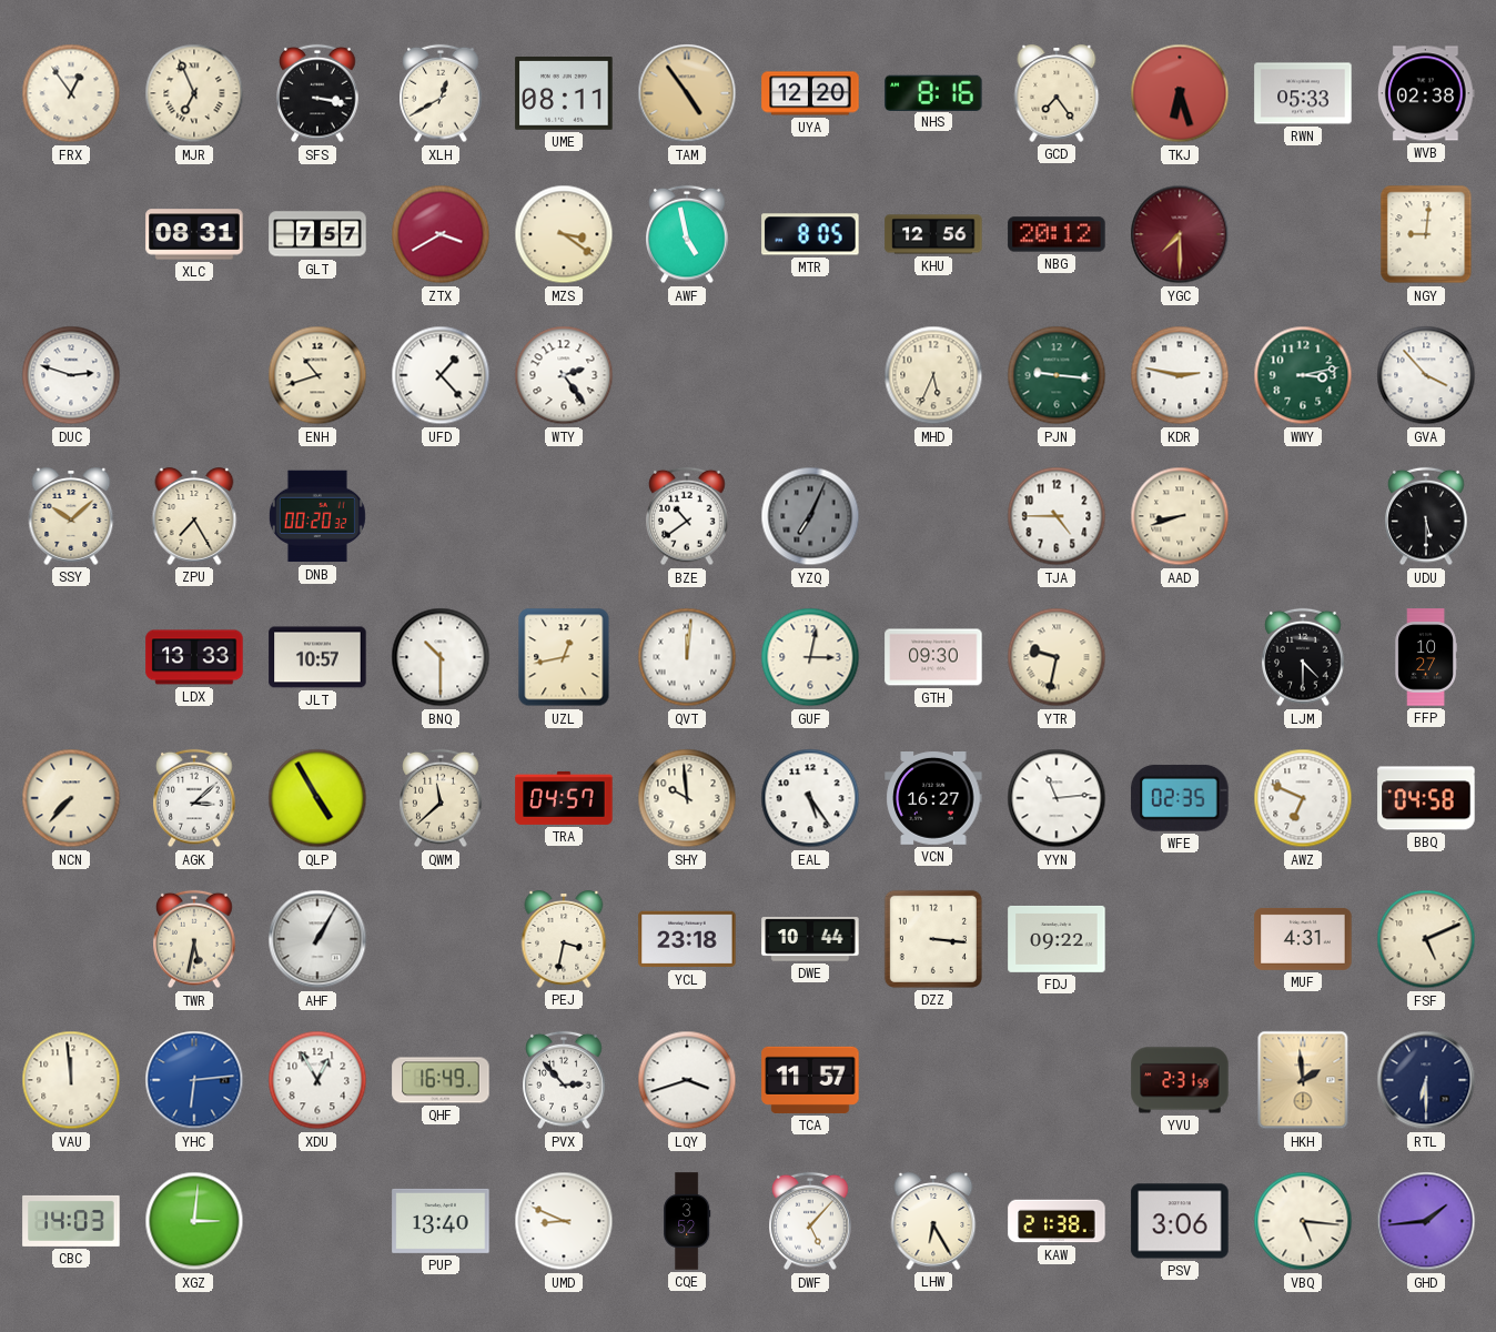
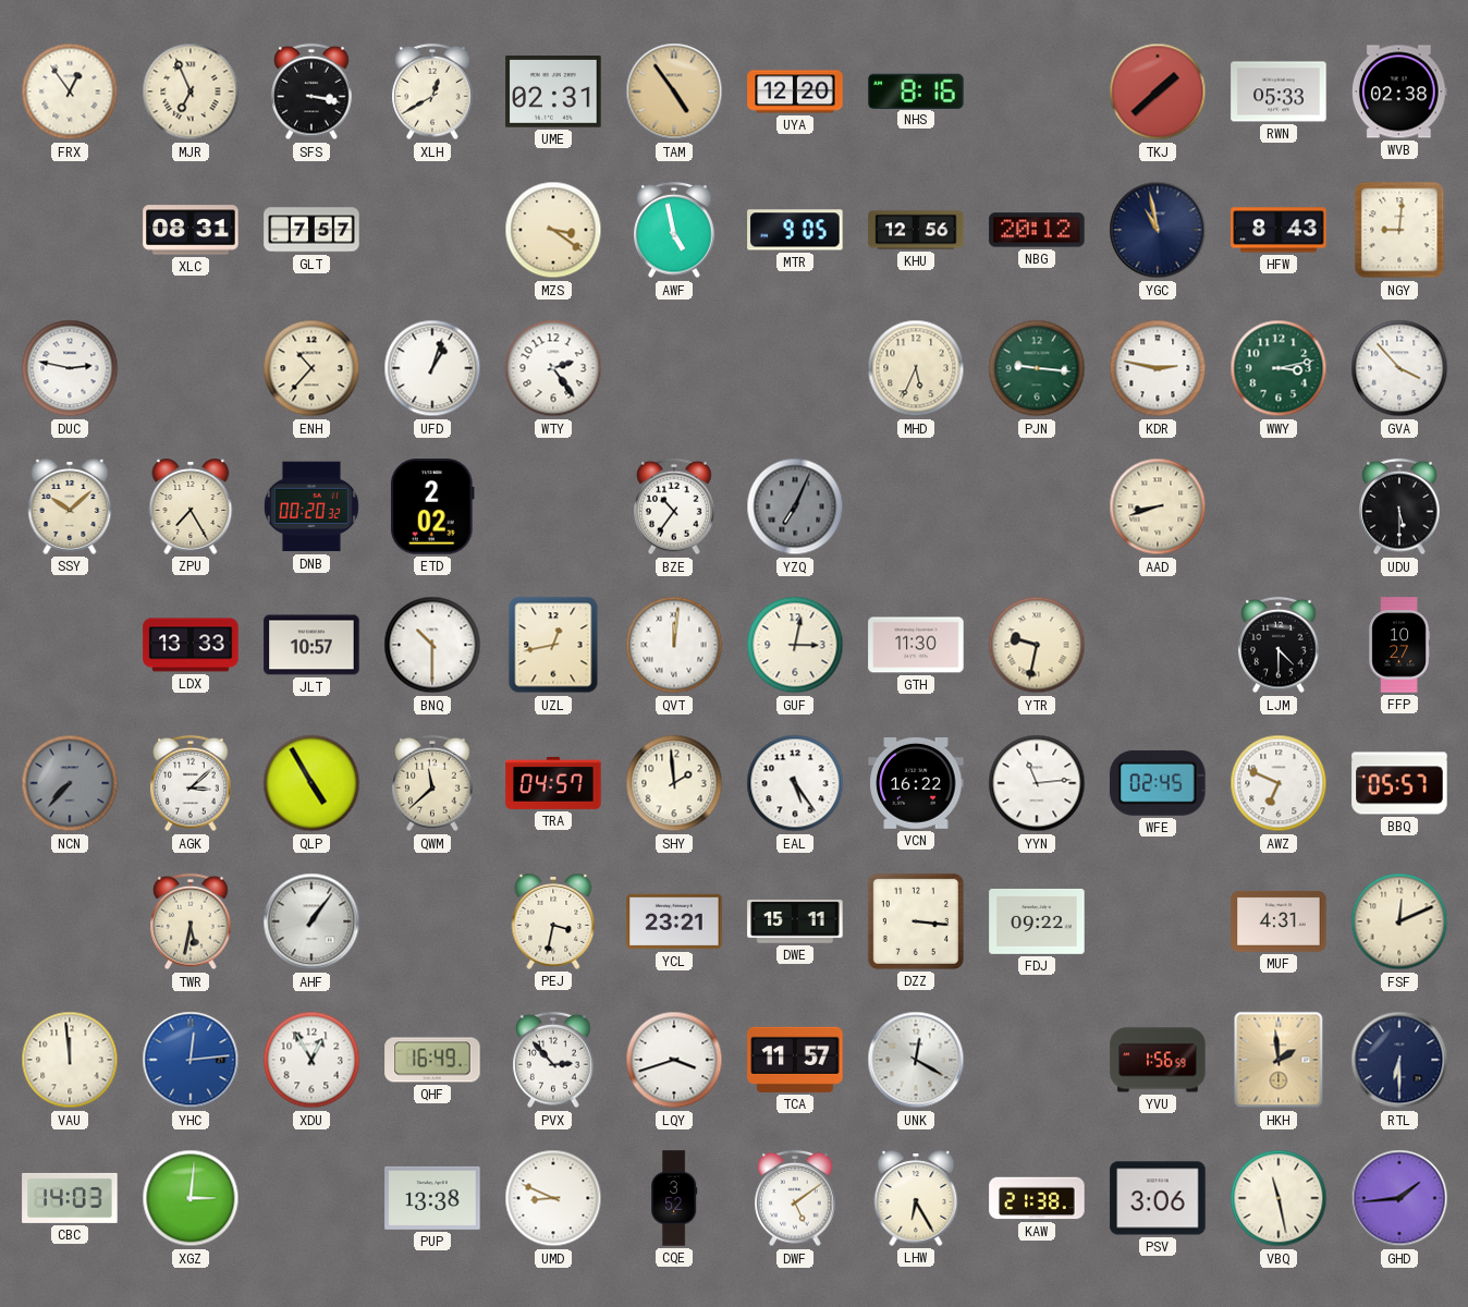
UME: 08:11 -> 02:31
GCD: 7:24 -> none
TKJ: 6:27 -> 1:38
ZTX: 3:40 -> none
MTR: 8:05 -> 9:05
YGC: 7:30 -> 10:58
YGC dial: burgundy -> navy
HFW: none -> 8:43
DUC: 2:48 -> 2:47
ENH: 10:42 -> 10:37
UFD: 1:23 -> 1:03
ETD: none -> 2:02
BZE: 10:39 -> 10:36
TJA: 4:45 -> none
GTH: 09:30 -> 11:30
NCN dial: cream -> grey
SHY: 9:59 -> 1:59
VCN: 16:27 -> 16:22
WFE: 02:35 -> 02:45
BBQ: 04:58 -> 05:57
AHF: 1:05 -> 1:06
YCL: 23:18 -> 23:21
DWE: 10:44 -> 15:11
FSF: 5:11 -> 12:11
YHC: 6:14 -> 12:14
UNK: none -> 12:20
YVU: 2:31 -> 1:56
PUP: 13:40 -> 13:38
DWF: 5:07 -> 5:09
VBQ: 5:16 -> 11:28
